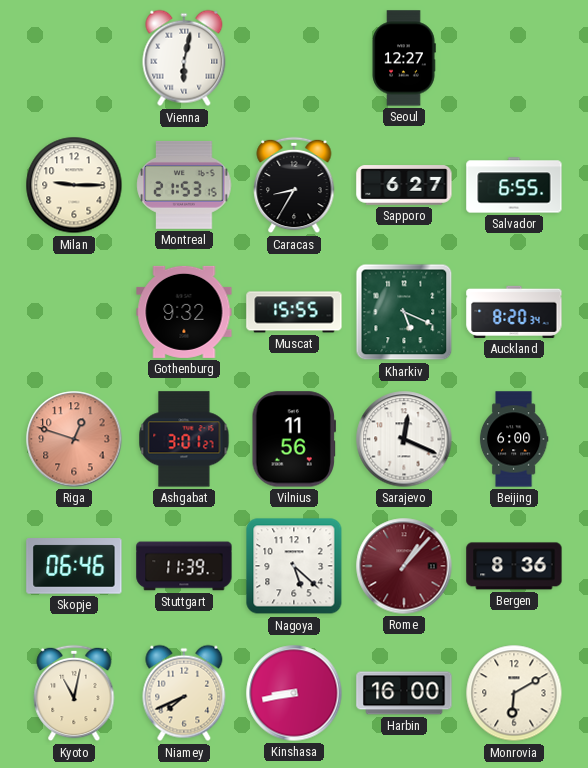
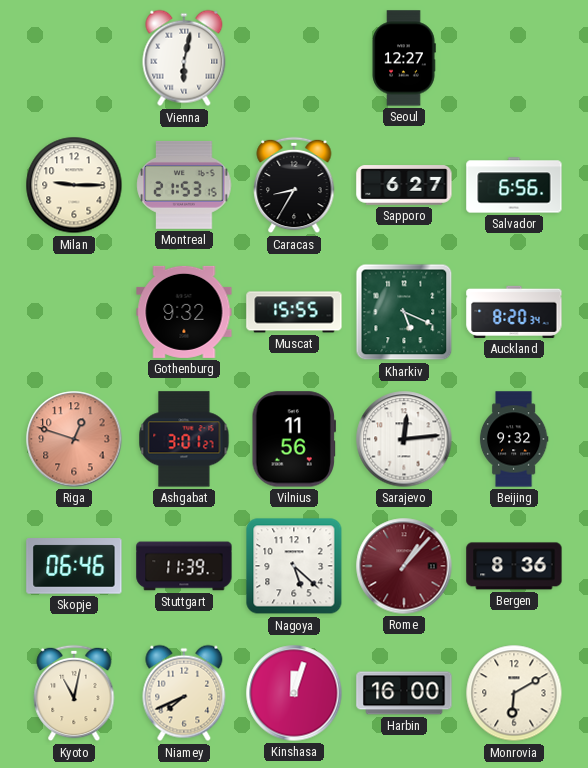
Salvador: 6:55 -> 6:56
Sarajevo: 12:19 -> 12:14
Beijing: 6:00 -> 9:32
Kinshasa: 8:43 -> 12:03
